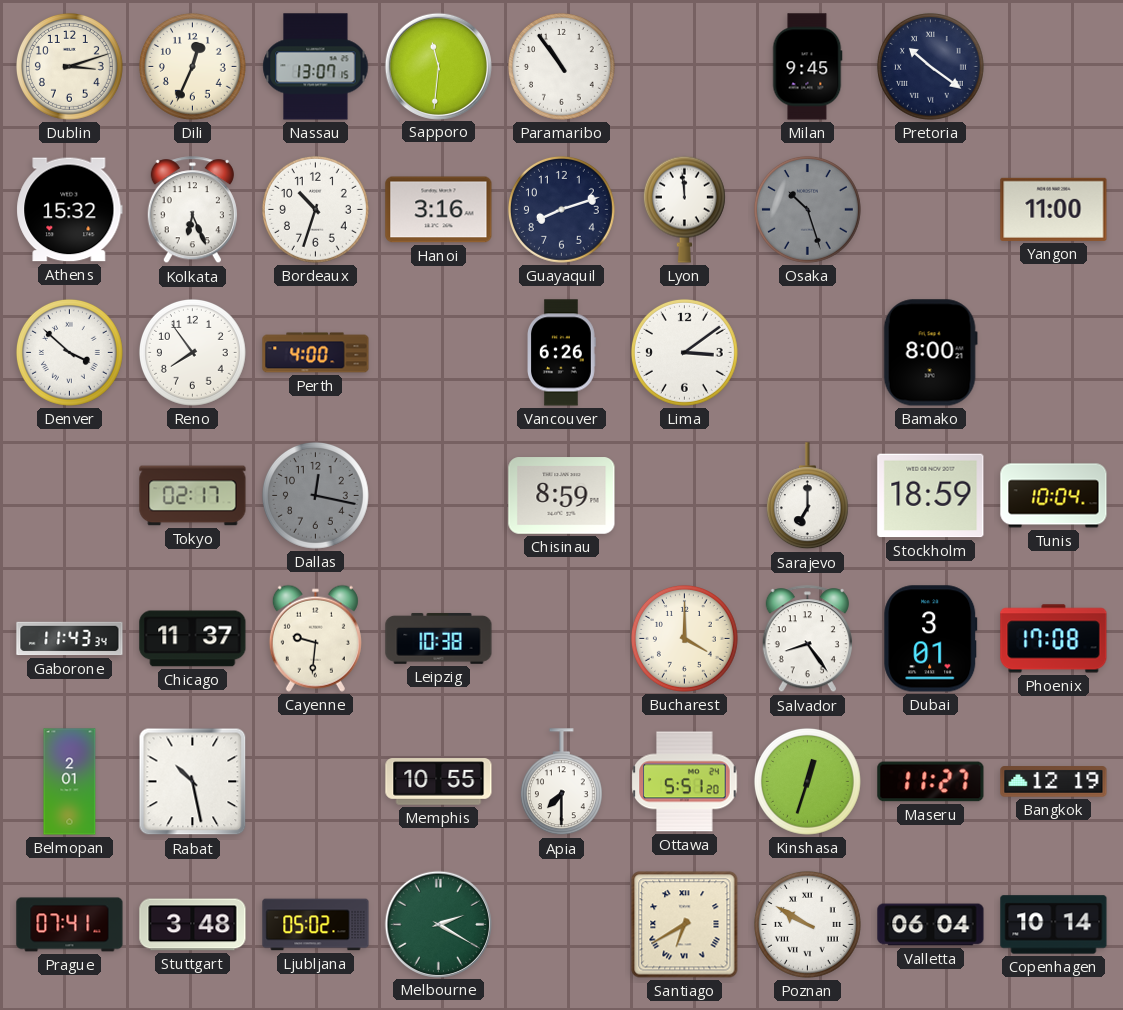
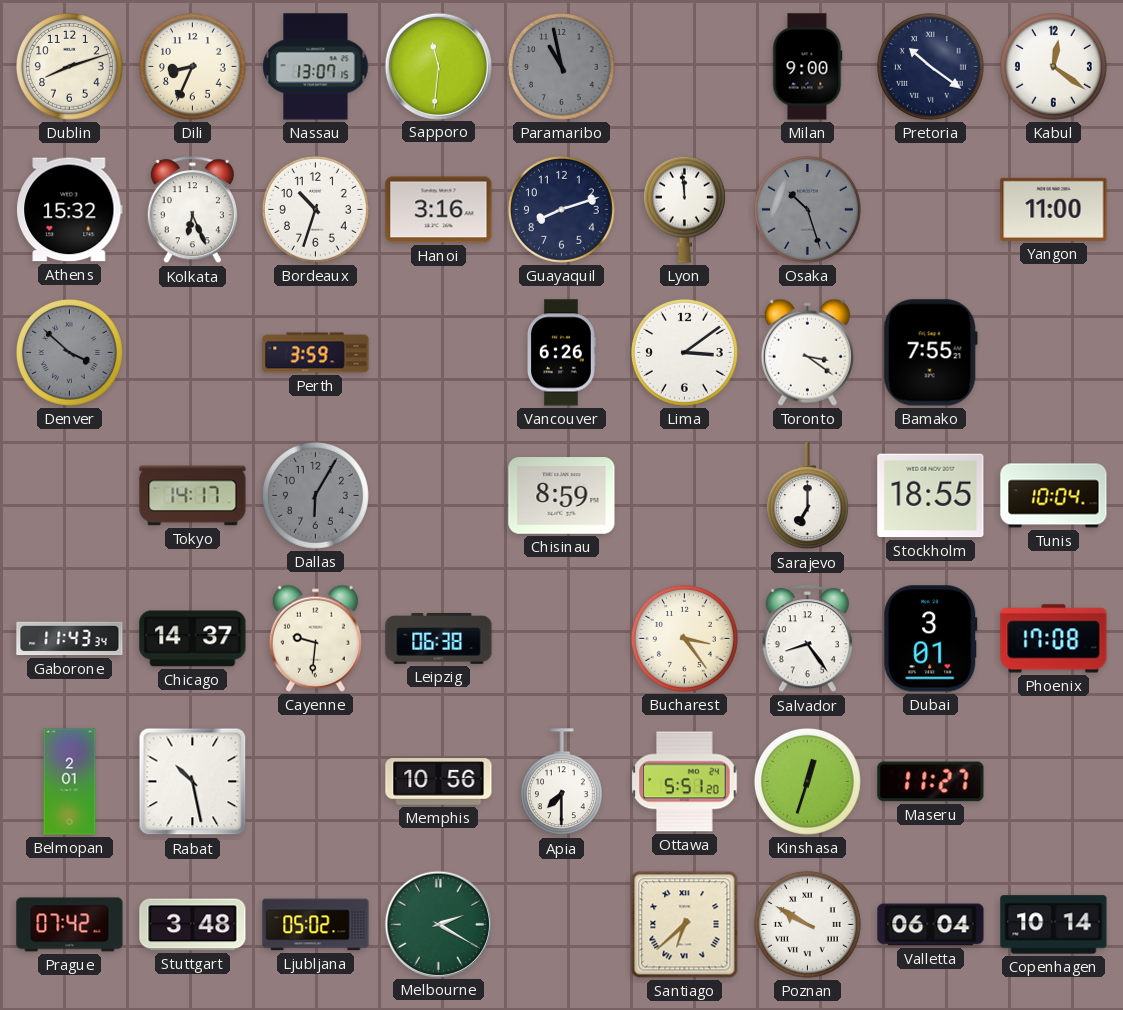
Dublin: 3:12 -> 8:12
Dili: 12:34 -> 8:34
Paramaribo: 10:54 -> 10:58
Paramaribo dial: white -> grey
Milan: 9:45 -> 9:00
Kabul: none -> 12:21
Denver dial: white -> grey
Reno: 7:54 -> none
Perth: 4:00 -> 3:59
Toronto: none -> 3:21
Bamako: 8:00 -> 7:55
Tokyo: 02:17 -> 14:17
Dallas: 12:17 -> 6:05
Stockholm: 18:59 -> 18:55
Chicago: 11:37 -> 14:37
Leipzig: 10:38 -> 06:38
Bucharest: 4:00 -> 3:24
Memphis: 10:55 -> 10:56
Bangkok: 12:19 -> none
Prague: 07:41 -> 07:42
Santiago: 6:40 -> 6:38
